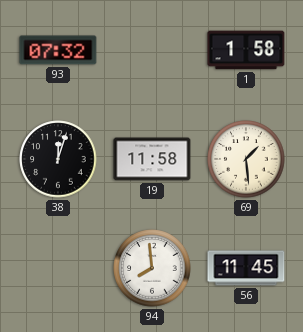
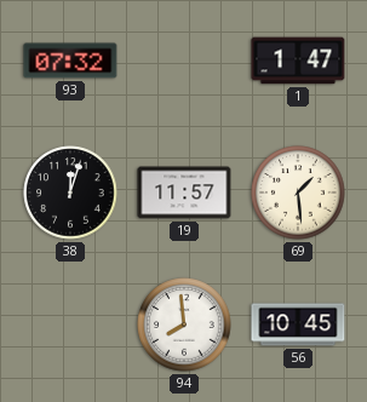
1: 1:58 -> 1:47
19: 11:58 -> 11:57
56: 11:45 -> 10:45
